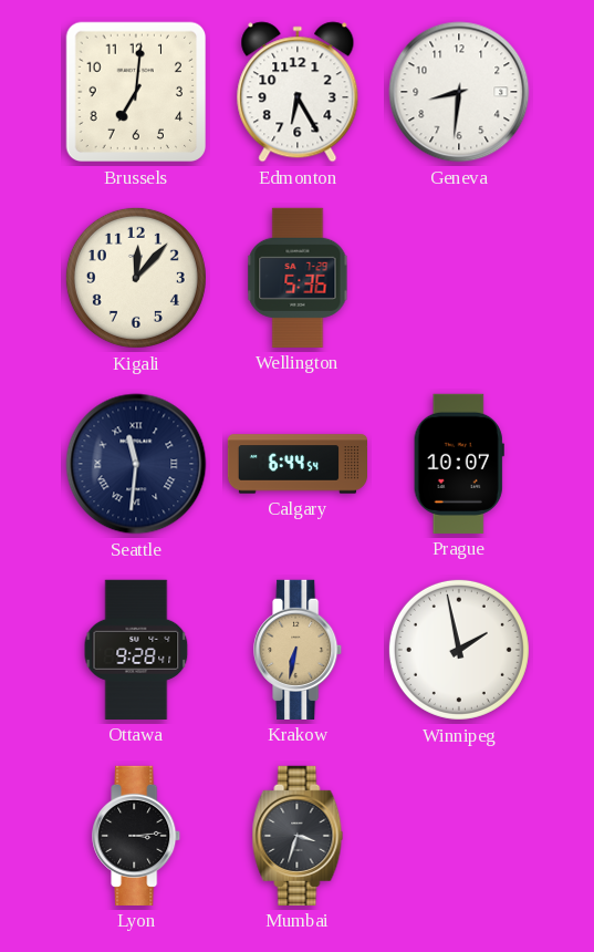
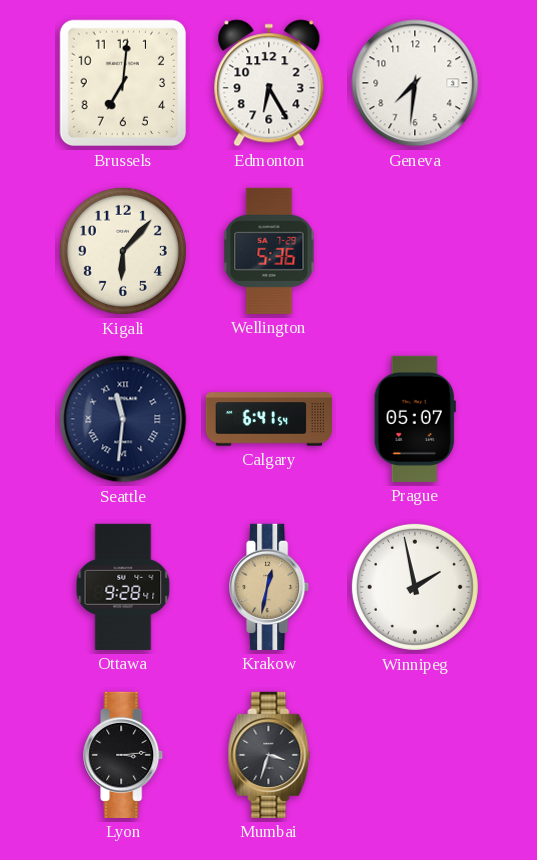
Geneva: 8:31 -> 7:31
Kigali: 12:07 -> 6:07
Calgary: 6:44 -> 6:41
Prague: 10:07 -> 05:07
Krakow: 6:32 -> 12:32
